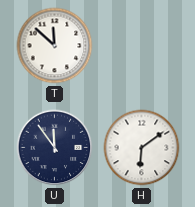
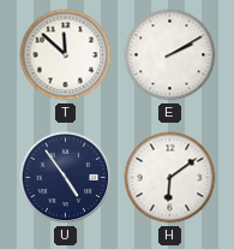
E: none -> 2:10
U: 11:54 -> 4:54
